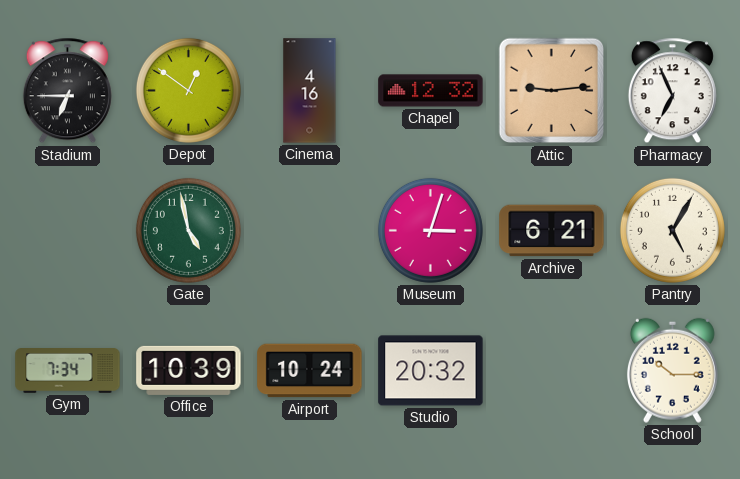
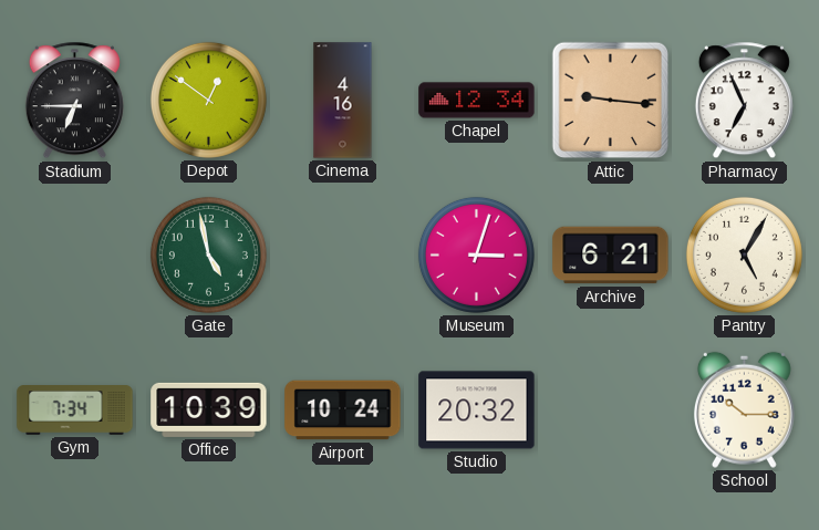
Chapel: 12:32 -> 12:34
Attic: 9:14 -> 9:16
